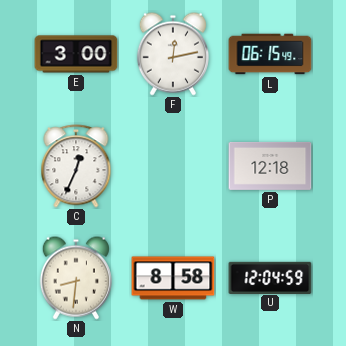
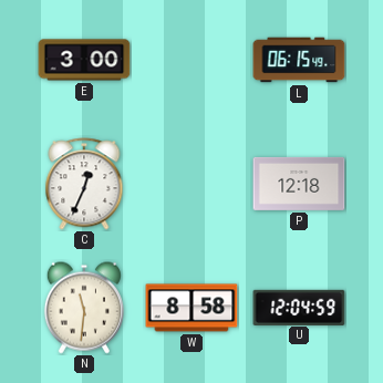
F: 12:13 -> none
N: 8:31 -> 11:31
